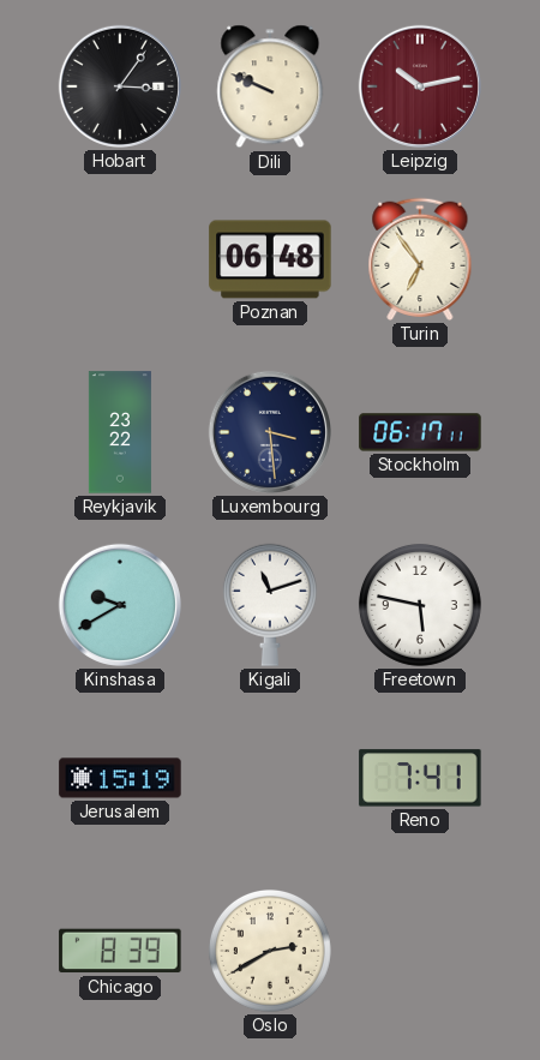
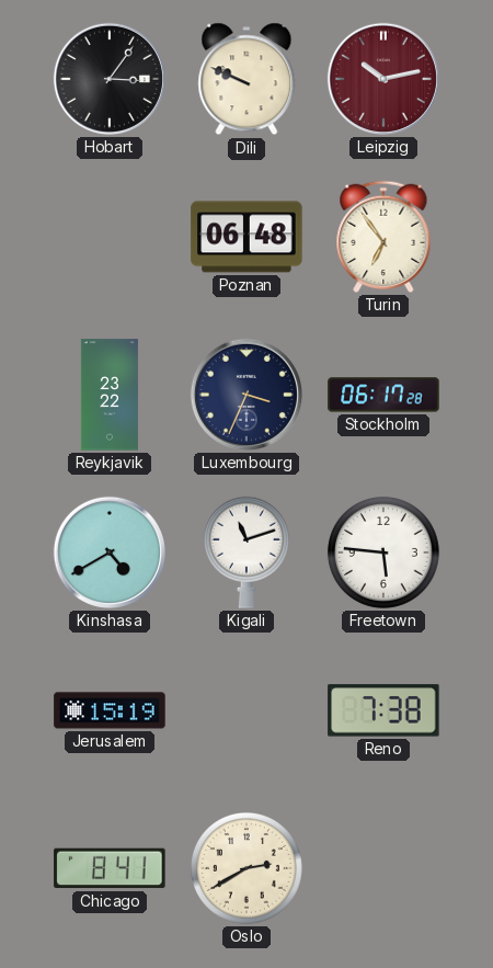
Luxembourg: 3:29 -> 3:34
Stockholm: 06:17:11 -> 06:17:28
Kinshasa: 9:40 -> 4:40
Freetown: 5:47 -> 5:46
Reno: 7:41 -> 7:38
Chicago: 8:39 -> 8:41
